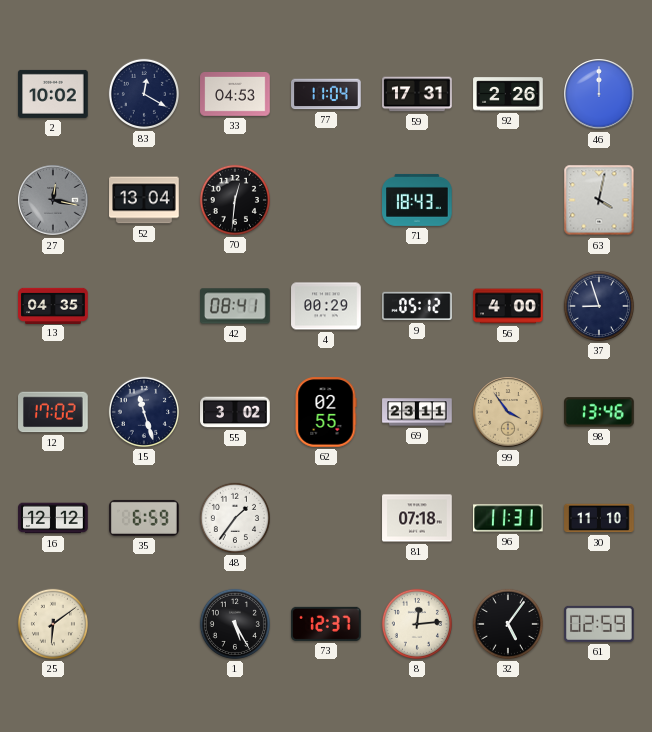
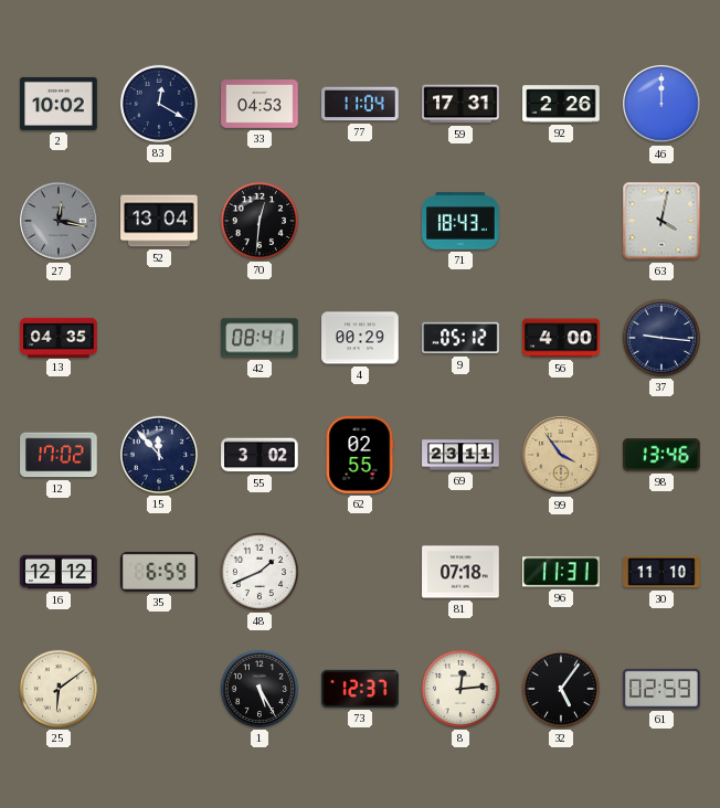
37: 8:57 -> 9:16
15: 11:27 -> 11:53
48: 1:36 -> 1:41
